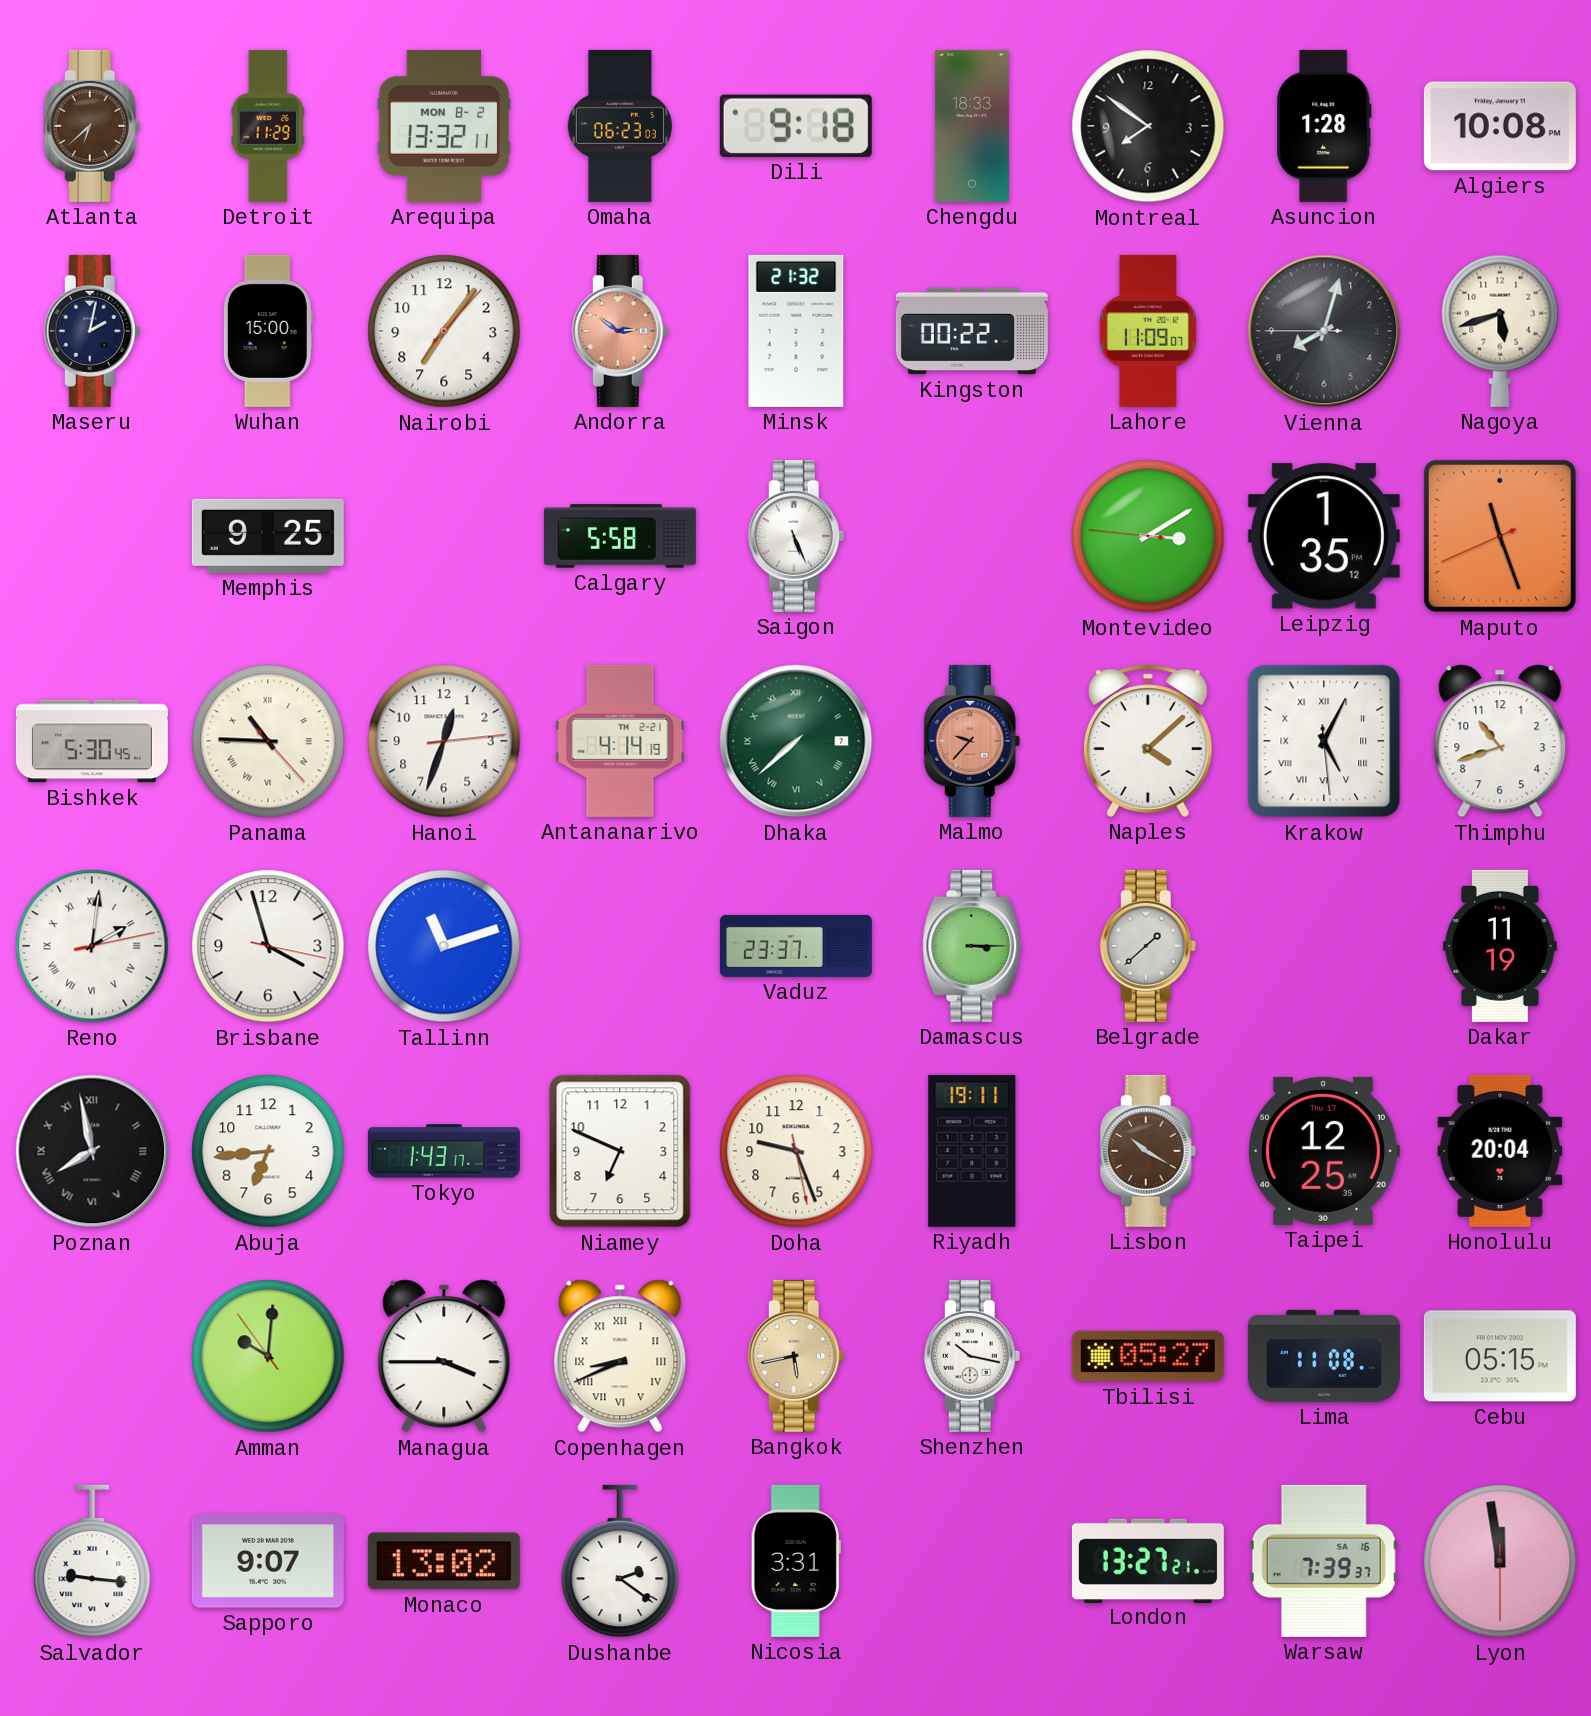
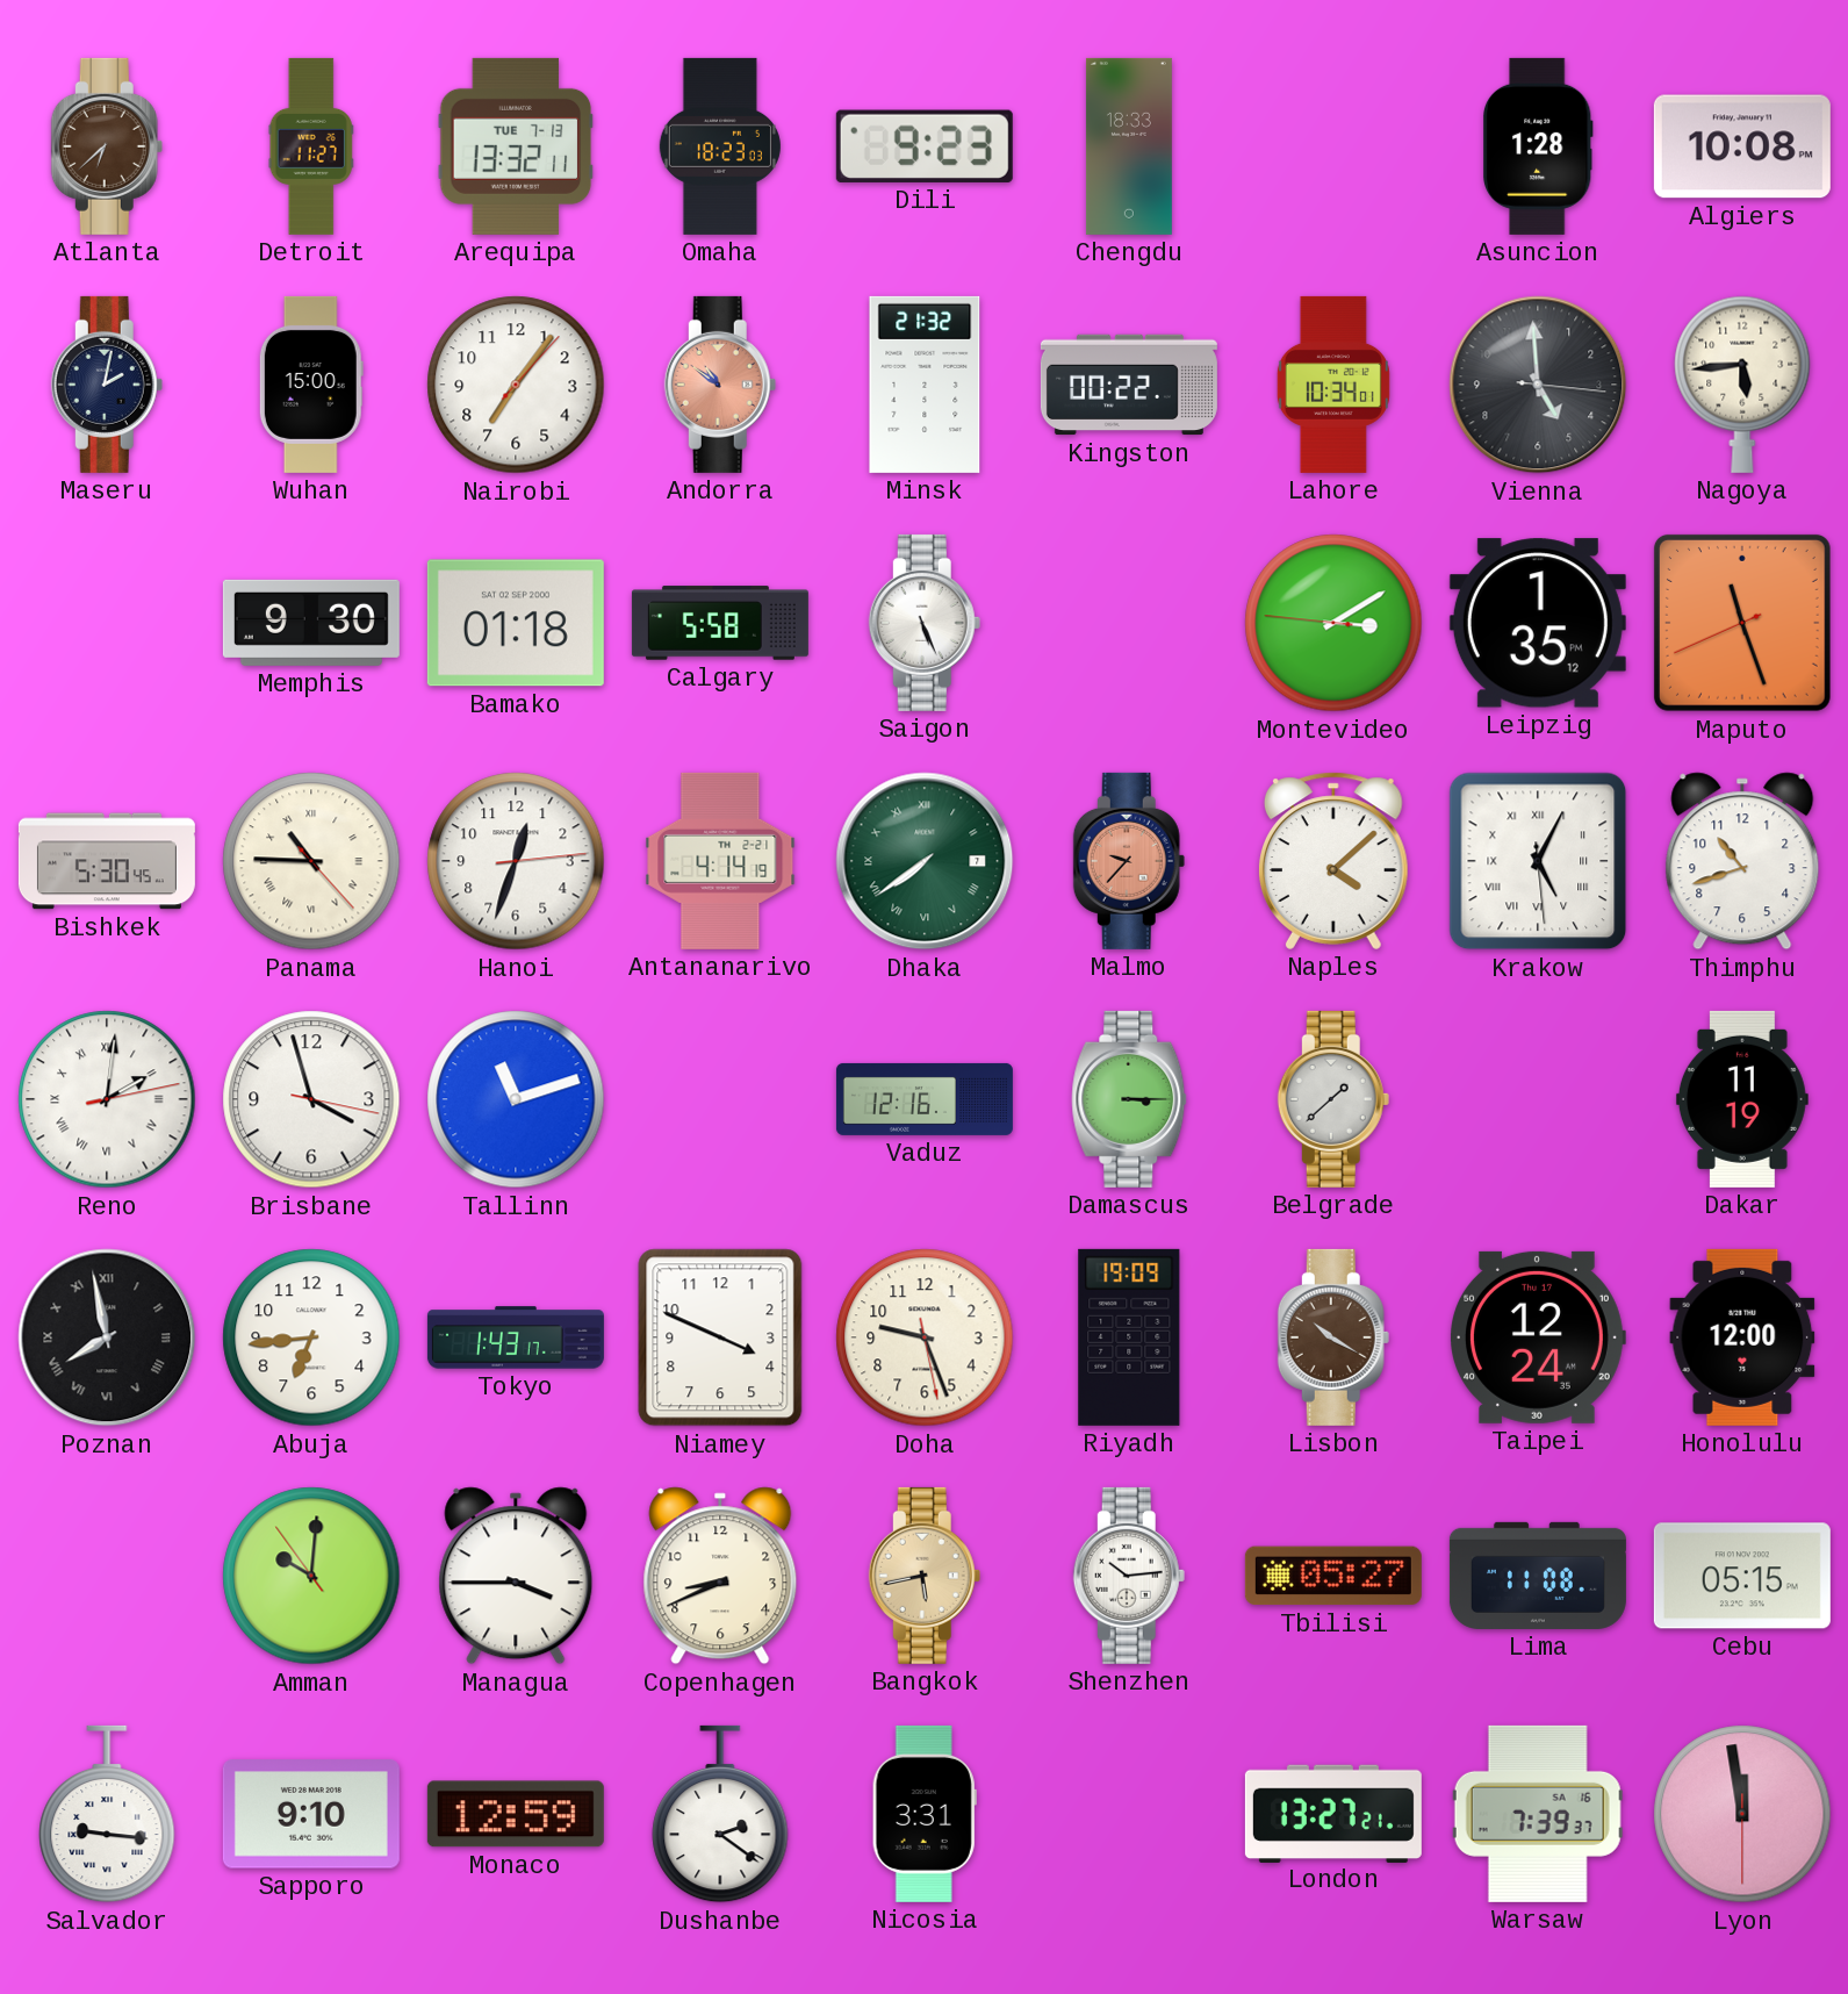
Detroit: 11:29 -> 11:27
Arequipa date: MON 8-2 -> TUE 7-13
Omaha: 06:23 -> 18:23
Dili: 9:18 -> 9:23
Montreal: 7:51 -> none
Andorra: 2:51 -> 10:51
Lahore: 11:09 -> 10:34
Vienna: 8:02 -> 4:59
Nagoya: 5:42 -> 5:44
Memphis: 9:25 -> 9:30
Bamako: none -> 01:18
Dhaka: 7:38 -> 7:39
Vaduz: 23:37 -> 12:16
Niamey: 6:49 -> 3:49
Riyadh: 19:11 -> 19:09
Taipei: 12:25 -> 12:24
Honolulu: 20:04 -> 12:00
Copenhagen numerals: Roman -> Arabic
Shenzhen: 10:17 -> 10:14
Sapporo: 9:07 -> 9:10
Monaco: 13:02 -> 12:59
